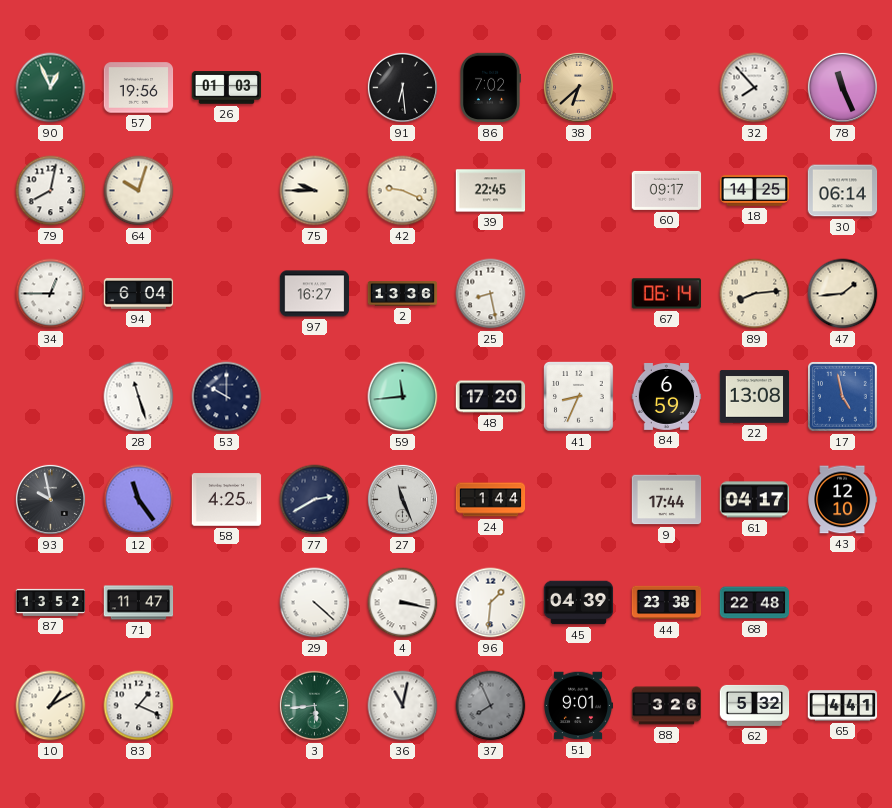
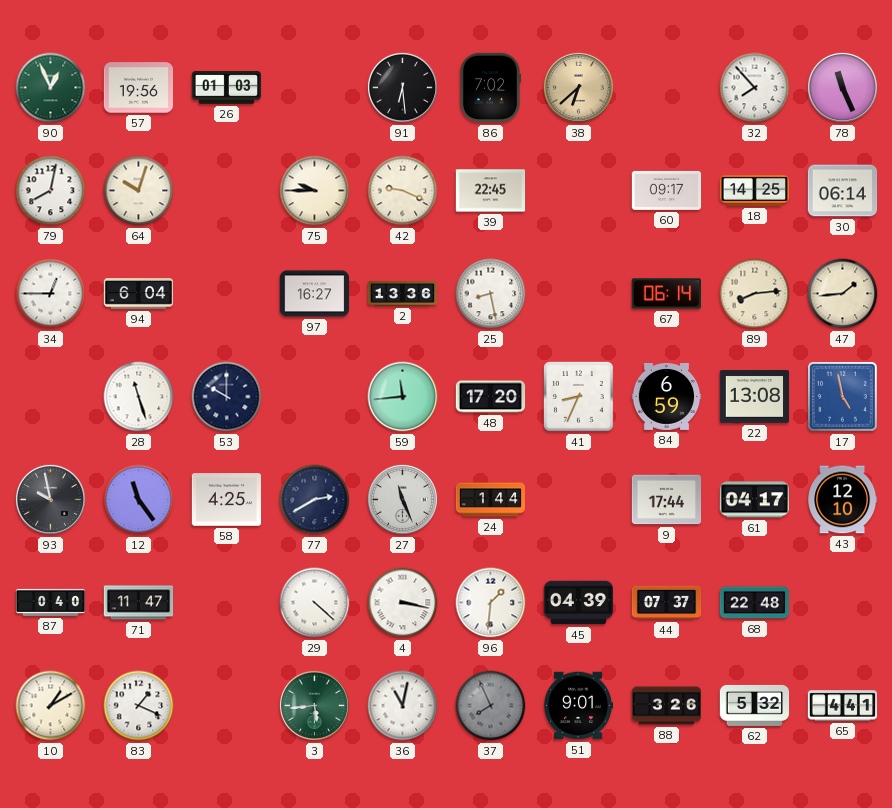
87: 13:52 -> 0:40
44: 23:38 -> 07:37
